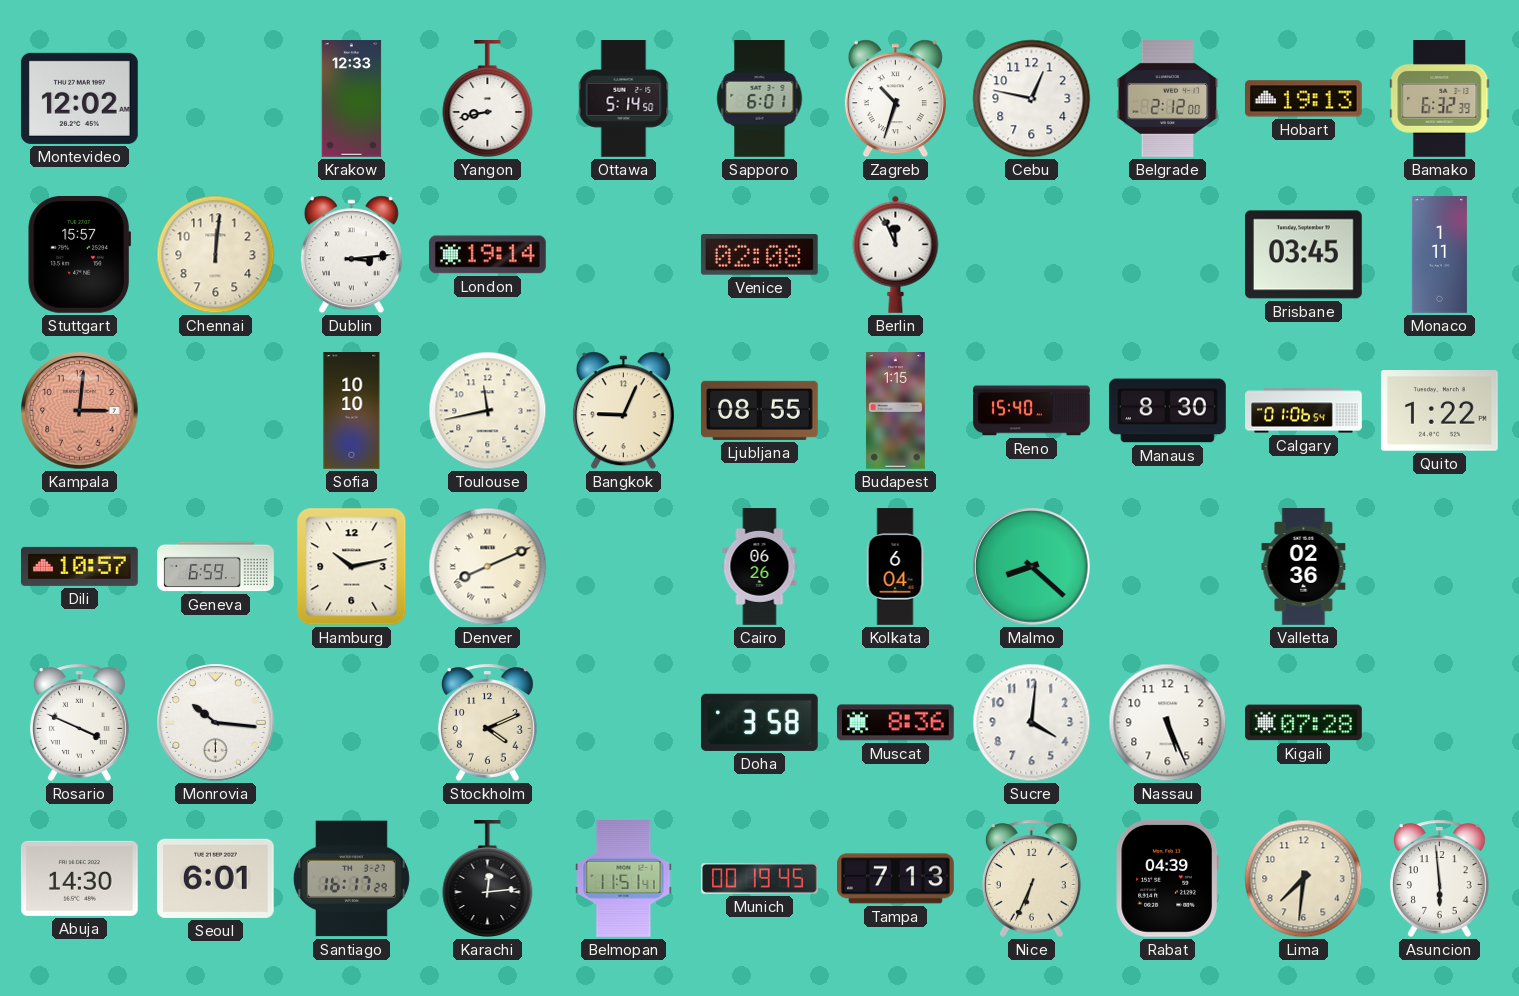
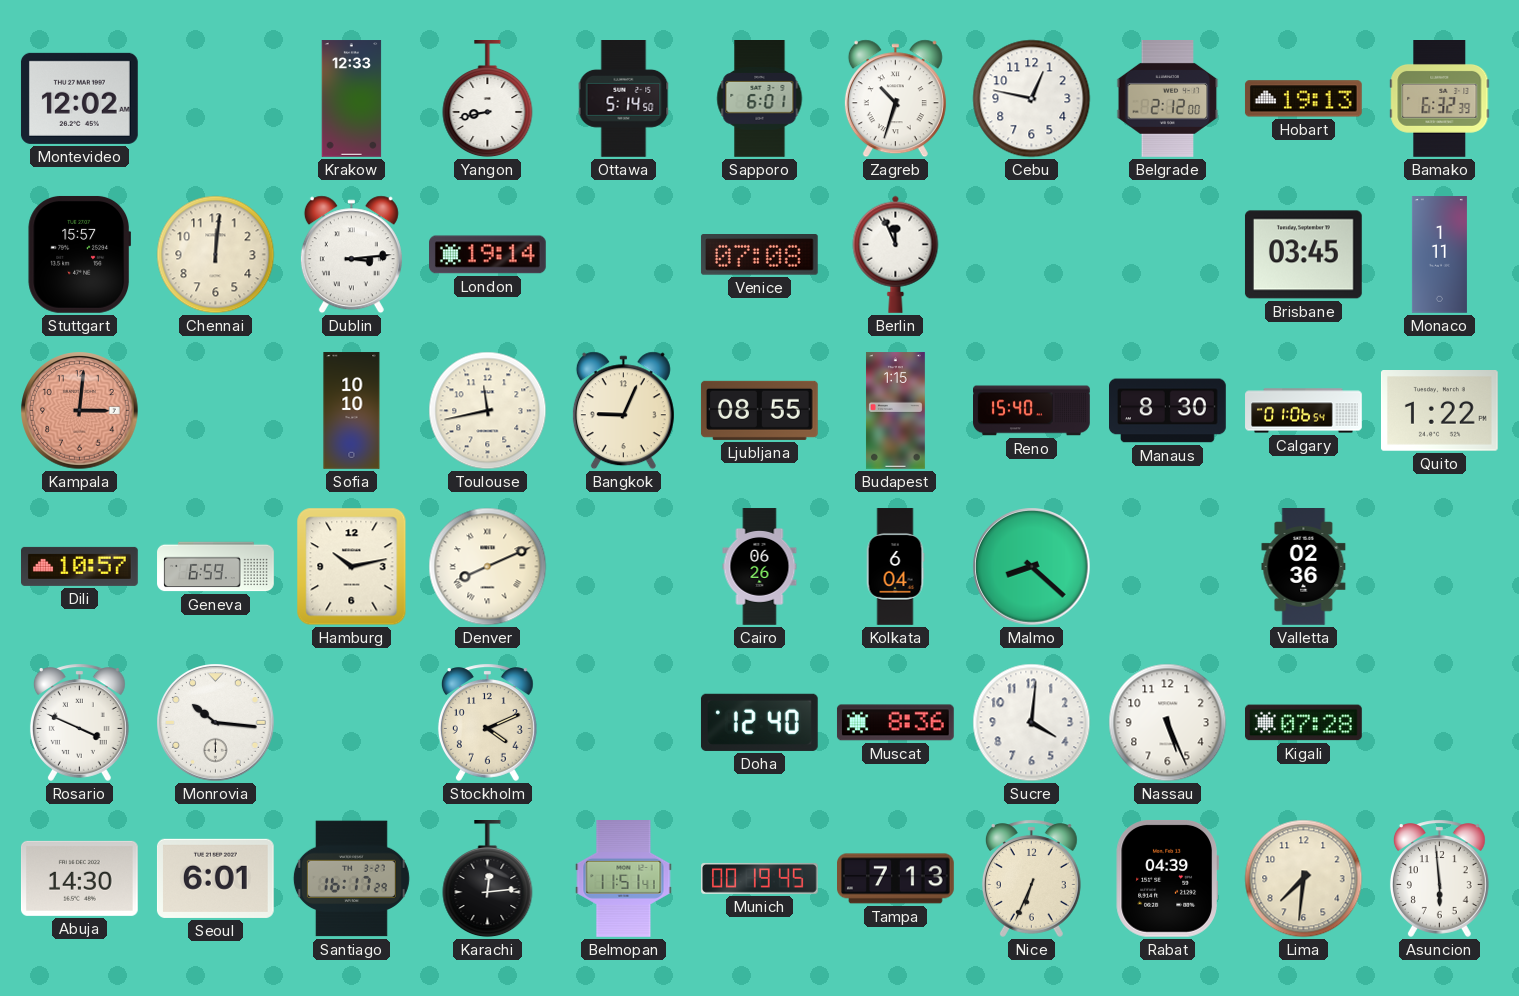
Venice: 02:08 -> 07:08
Doha: 3:58 -> 12:40
